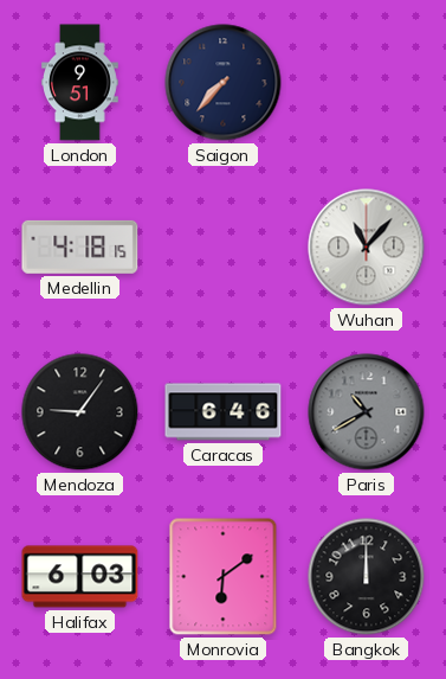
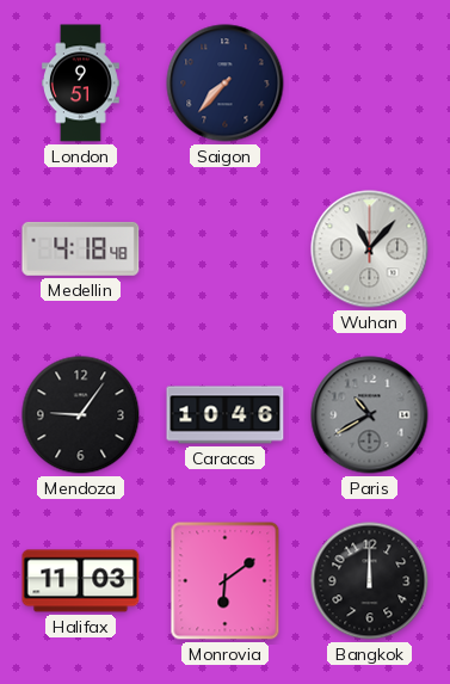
Medellin: 4:18:15 -> 4:18:48
Caracas: 6:46 -> 10:46
Halifax: 6:03 -> 11:03
